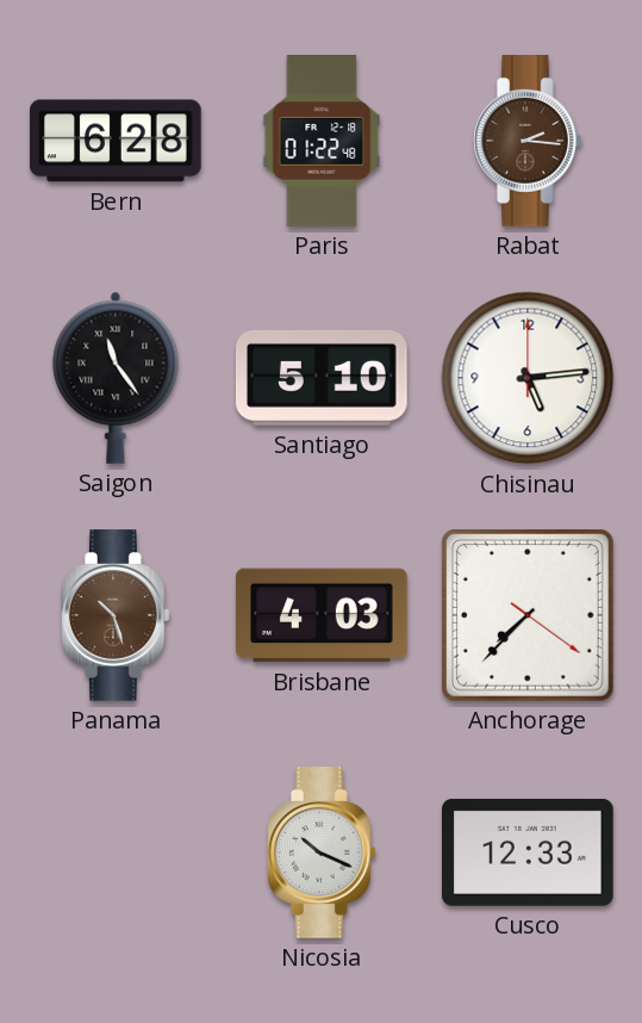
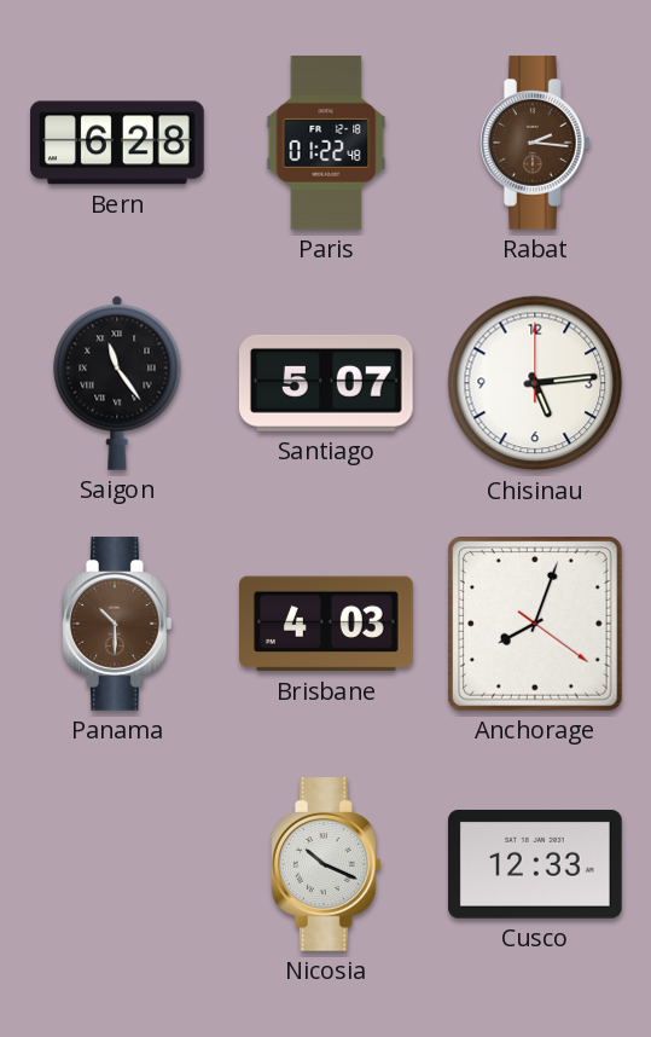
Santiago: 5:10 -> 5:07
Panama: 10:27 -> 10:30
Anchorage: 7:37 -> 8:03
